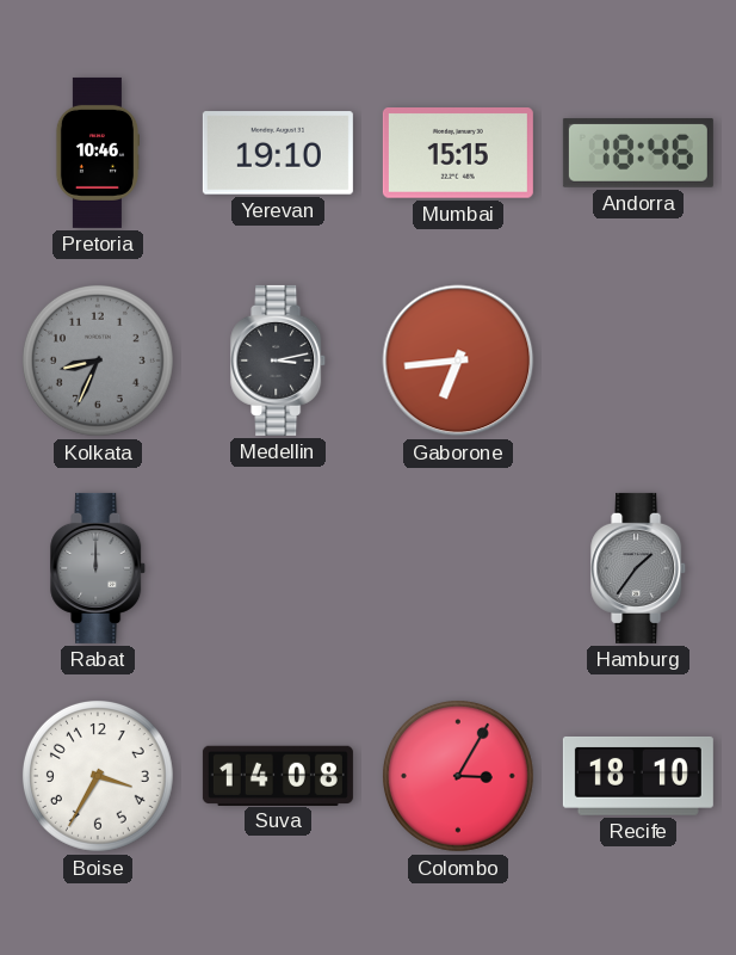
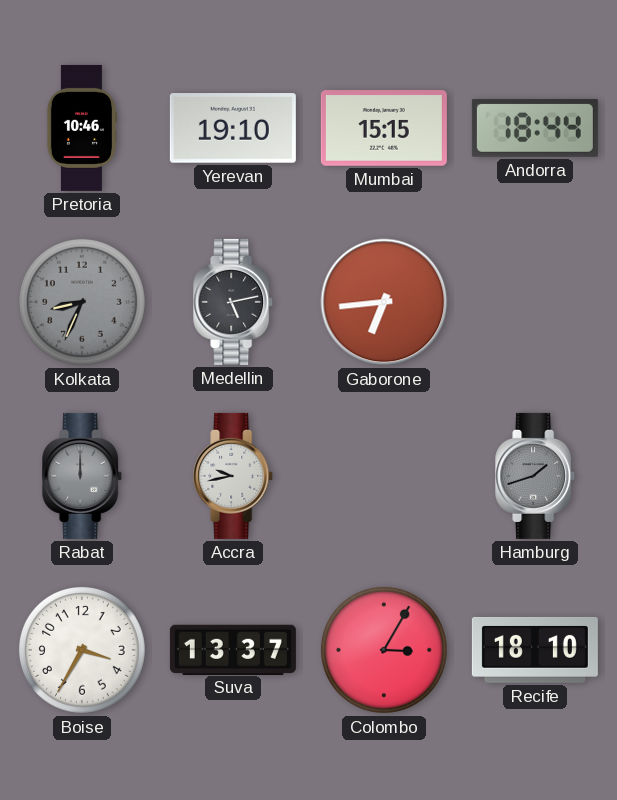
Andorra: 18:46 -> 18:44
Medellin: 3:13 -> 5:13
Accra: none -> 9:43
Hamburg: 1:36 -> 1:42
Suva: 14:08 -> 13:37
